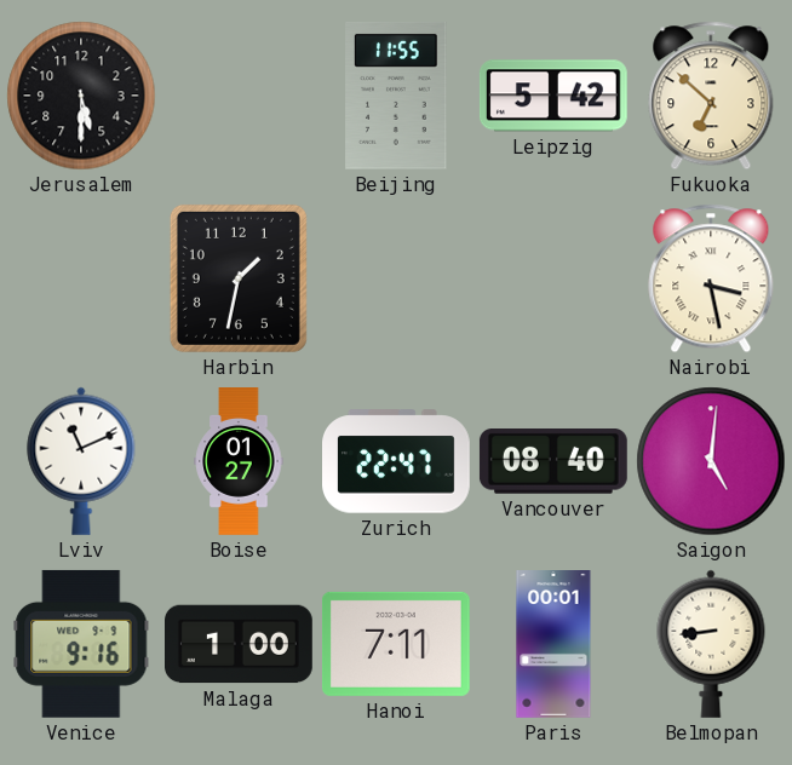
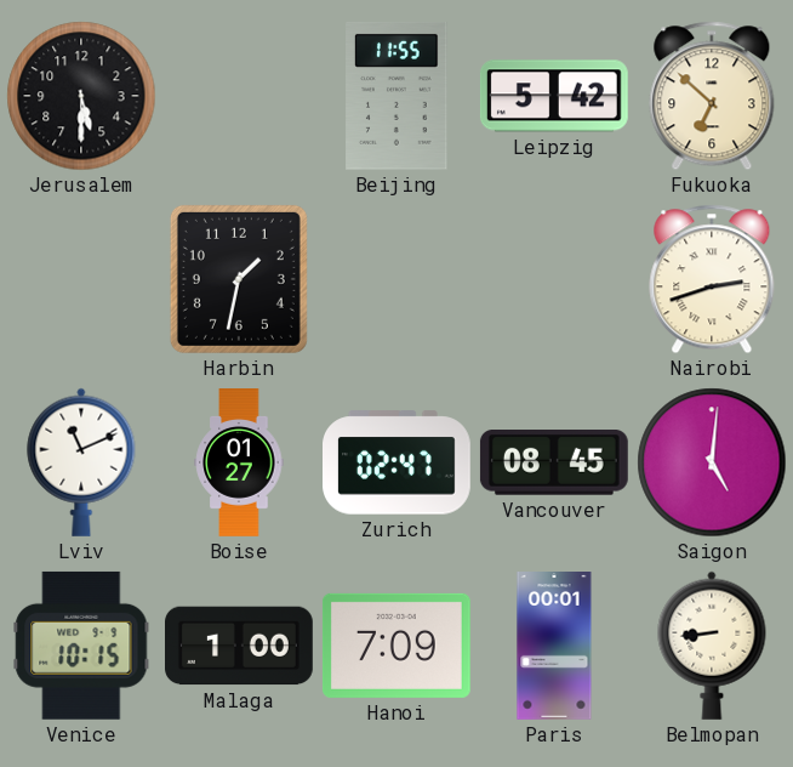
Nairobi: 3:28 -> 2:42
Zurich: 22:47 -> 02:47
Vancouver: 08:40 -> 08:45
Venice: 9:16 -> 10:15
Hanoi: 7:11 -> 7:09
